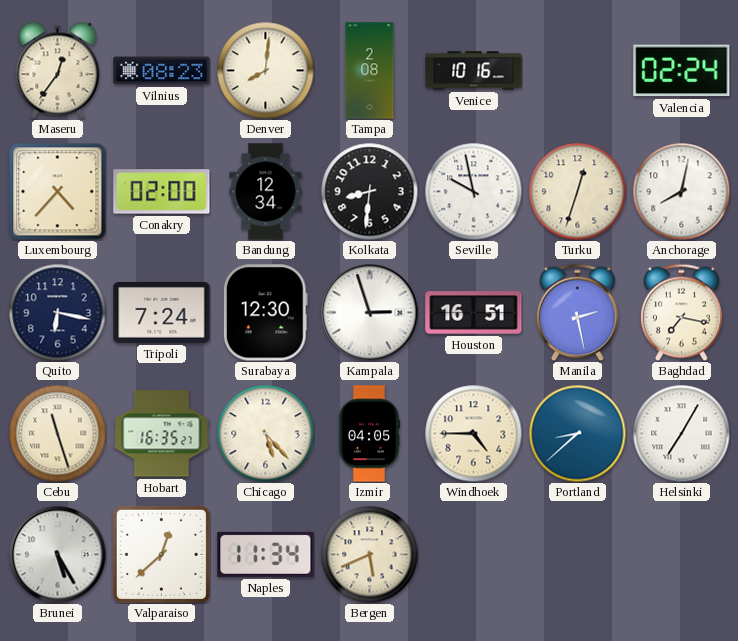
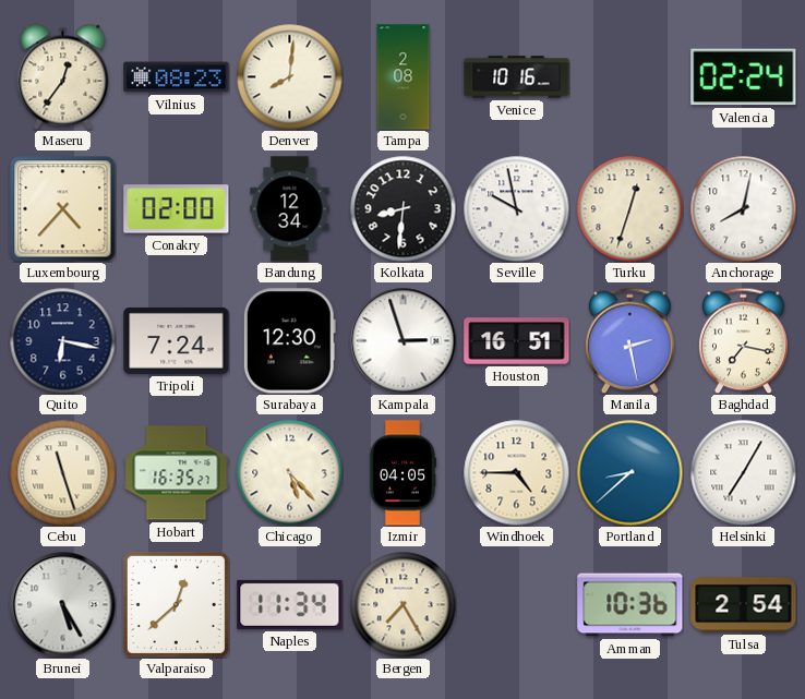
Bergen: 5:41 -> 7:25
Amman: none -> 10:36
Tulsa: none -> 2:54
